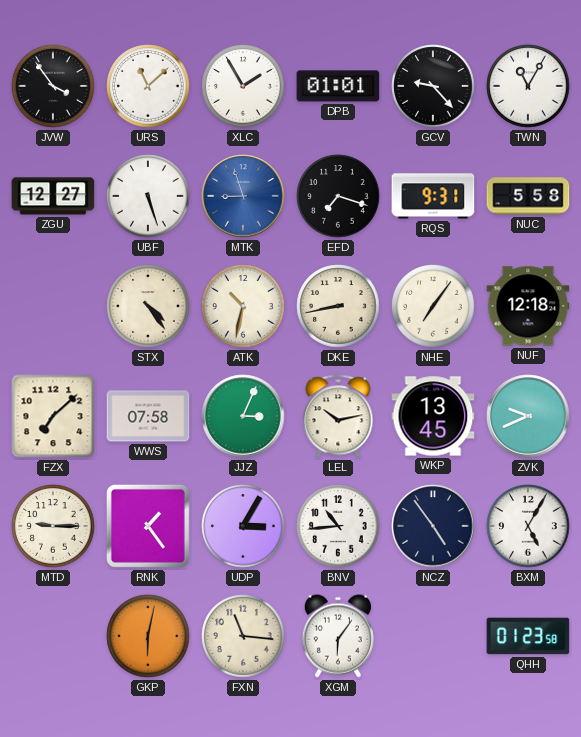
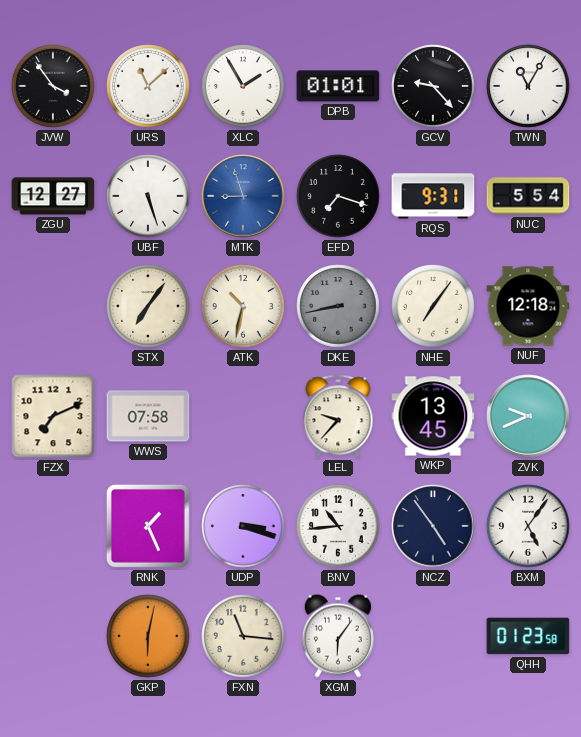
NUC: 5:58 -> 5:54
STX: 4:24 -> 7:06
DKE dial: cream -> grey
FZX: 7:08 -> 7:11
JJZ: 3:04 -> none
LEL: 10:13 -> 9:37
MTD: 9:15 -> none
RNK: 1:24 -> 1:26
UDP: 3:05 -> 3:18
BXM: 5:05 -> 5:06
